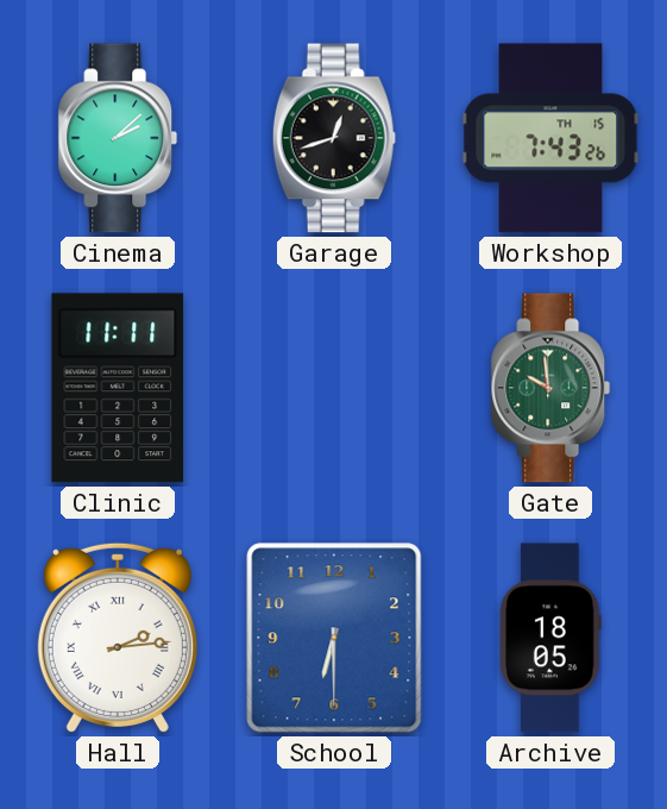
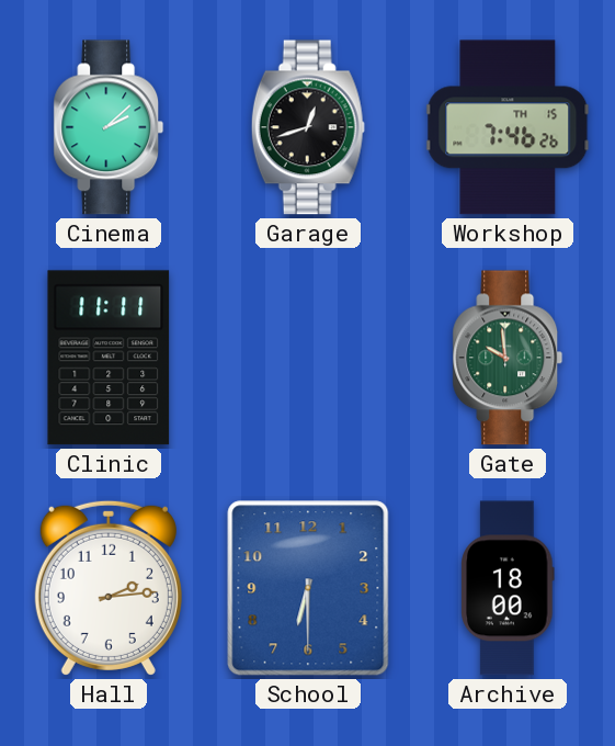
Workshop: 7:43 -> 7:46
Hall numerals: Roman -> Arabic
Archive: 18:05 -> 18:00
